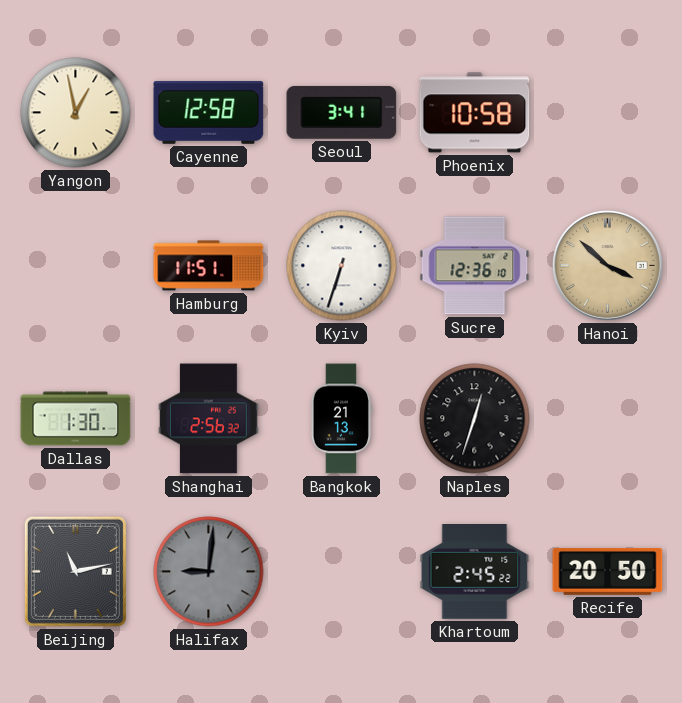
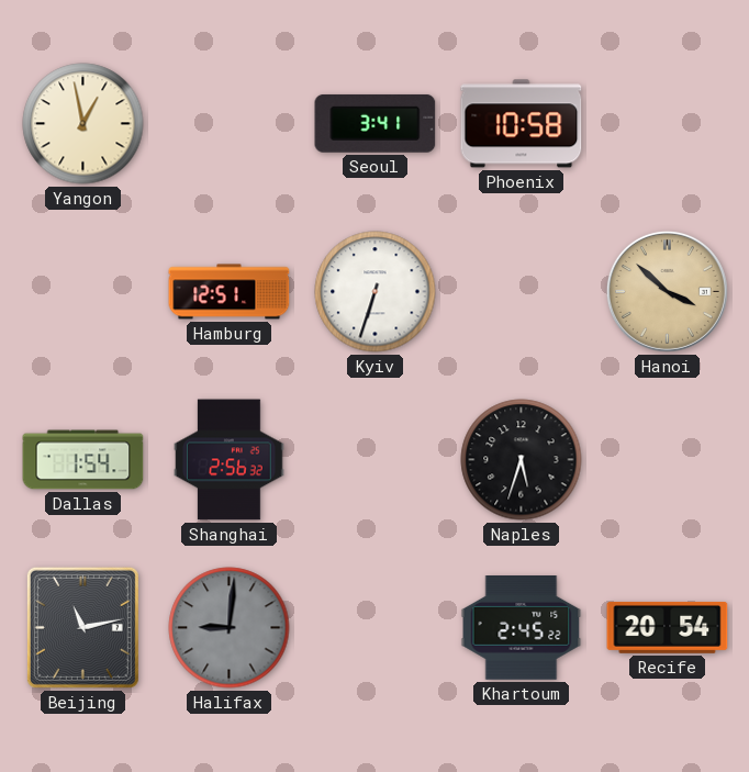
Cayenne: 12:58 -> none
Hamburg: 11:51 -> 12:51
Sucre: 12:36 -> none
Dallas: 1:30 -> 1:54
Bangkok: 21:13 -> none
Naples: 12:33 -> 5:33
Recife: 20:50 -> 20:54
